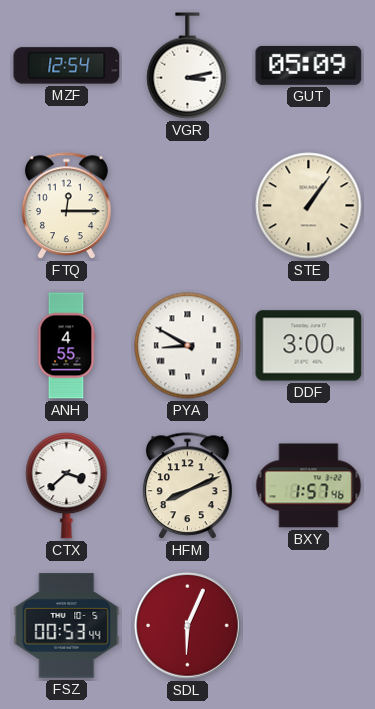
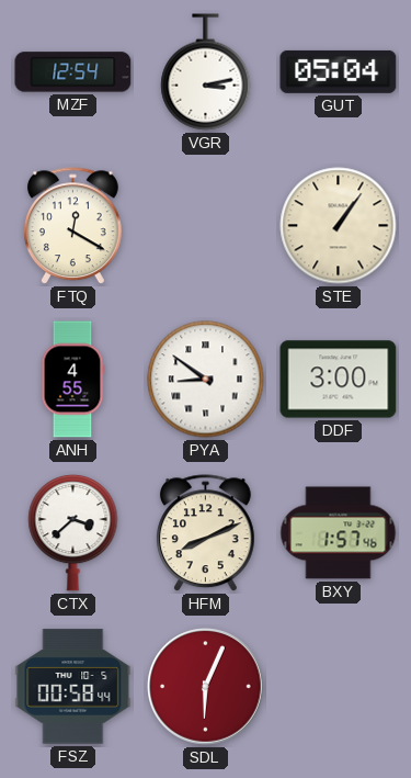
GUT: 05:09 -> 05:04
FTQ: 12:15 -> 12:20
PYA: 8:50 -> 8:51
FSZ: 00:53 -> 00:58
